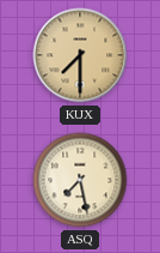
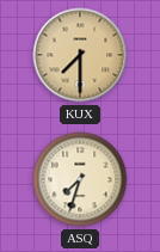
ASQ: 7:28 -> 7:33
